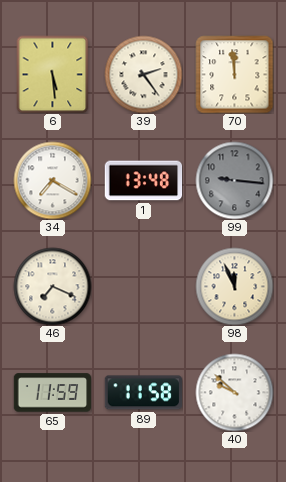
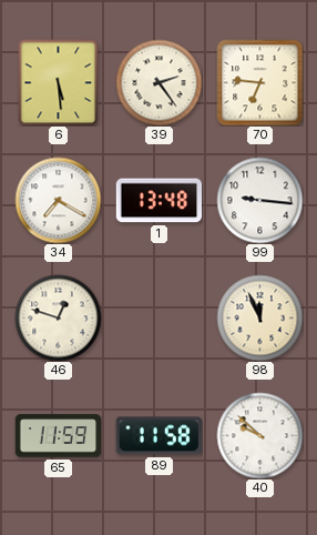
70: 11:59 -> 6:46
99 dial: grey -> white
46: 7:19 -> 12:48
